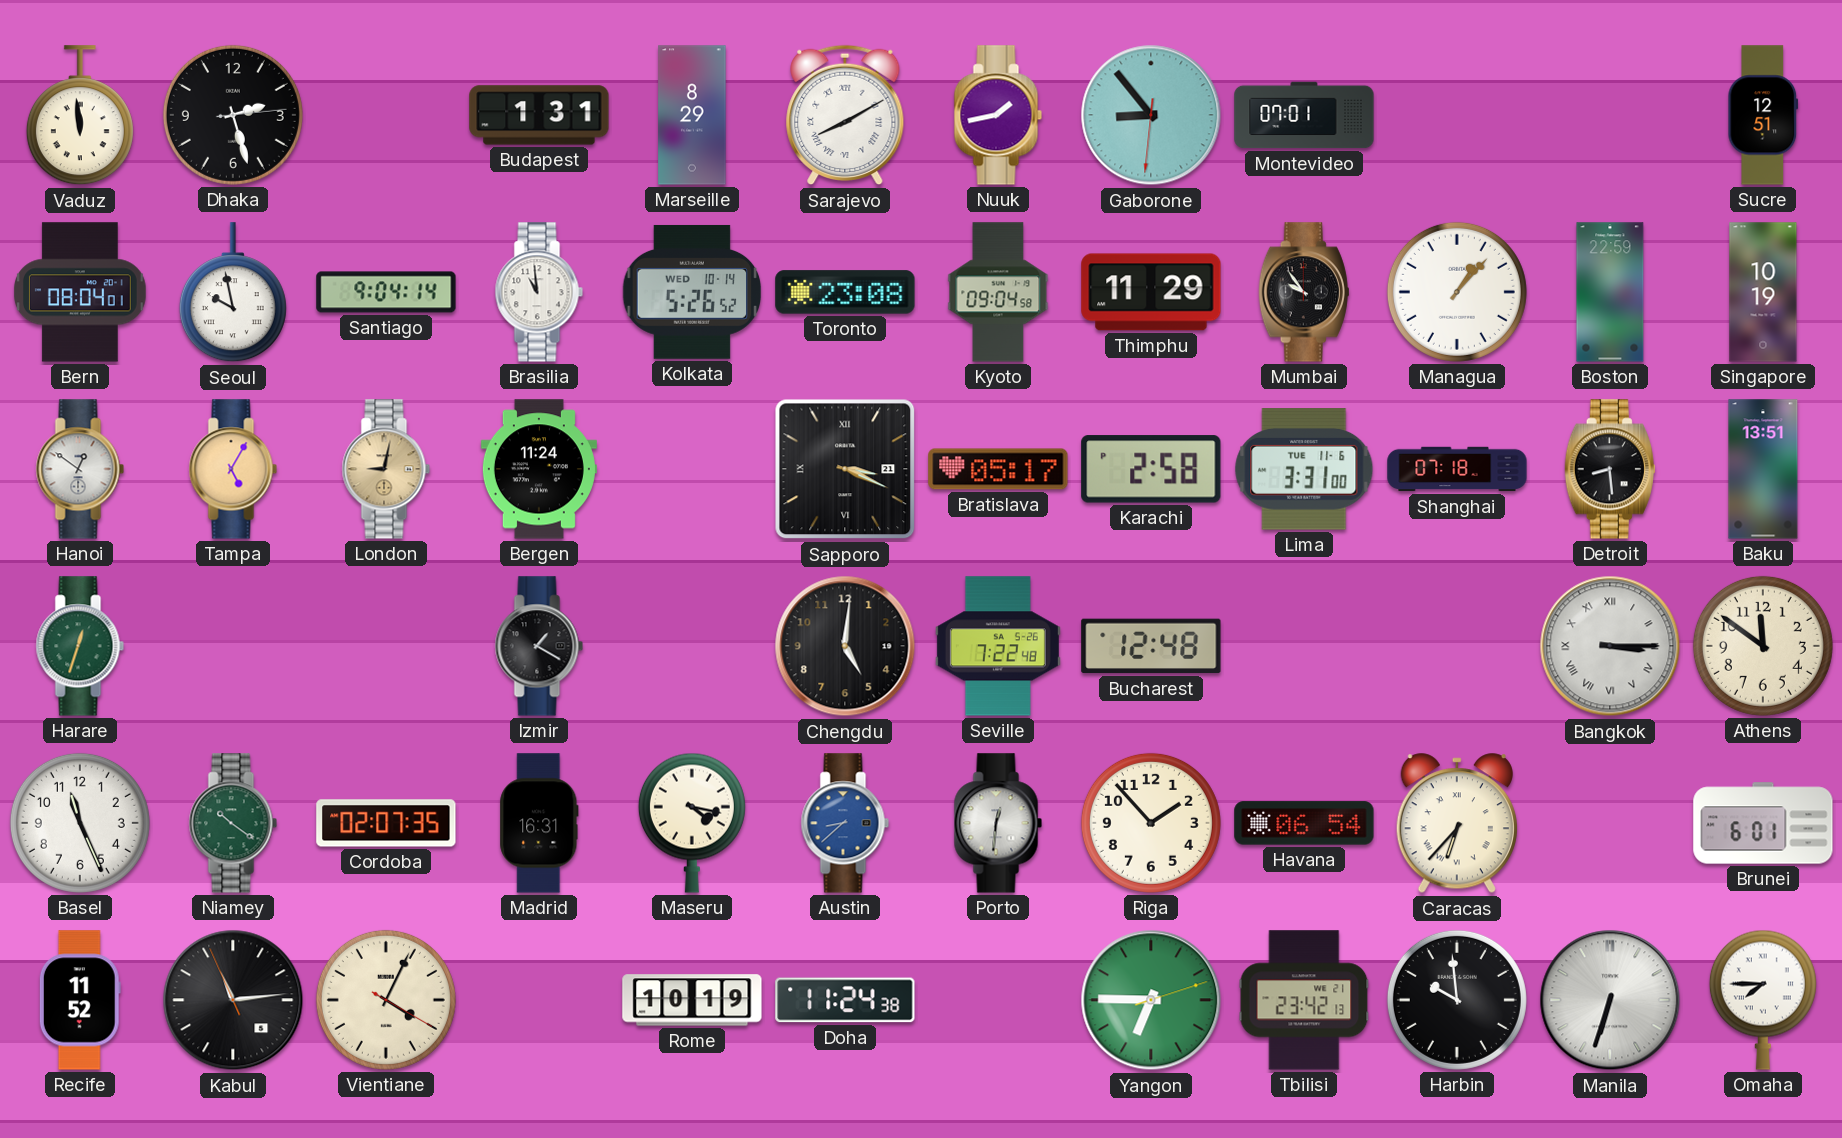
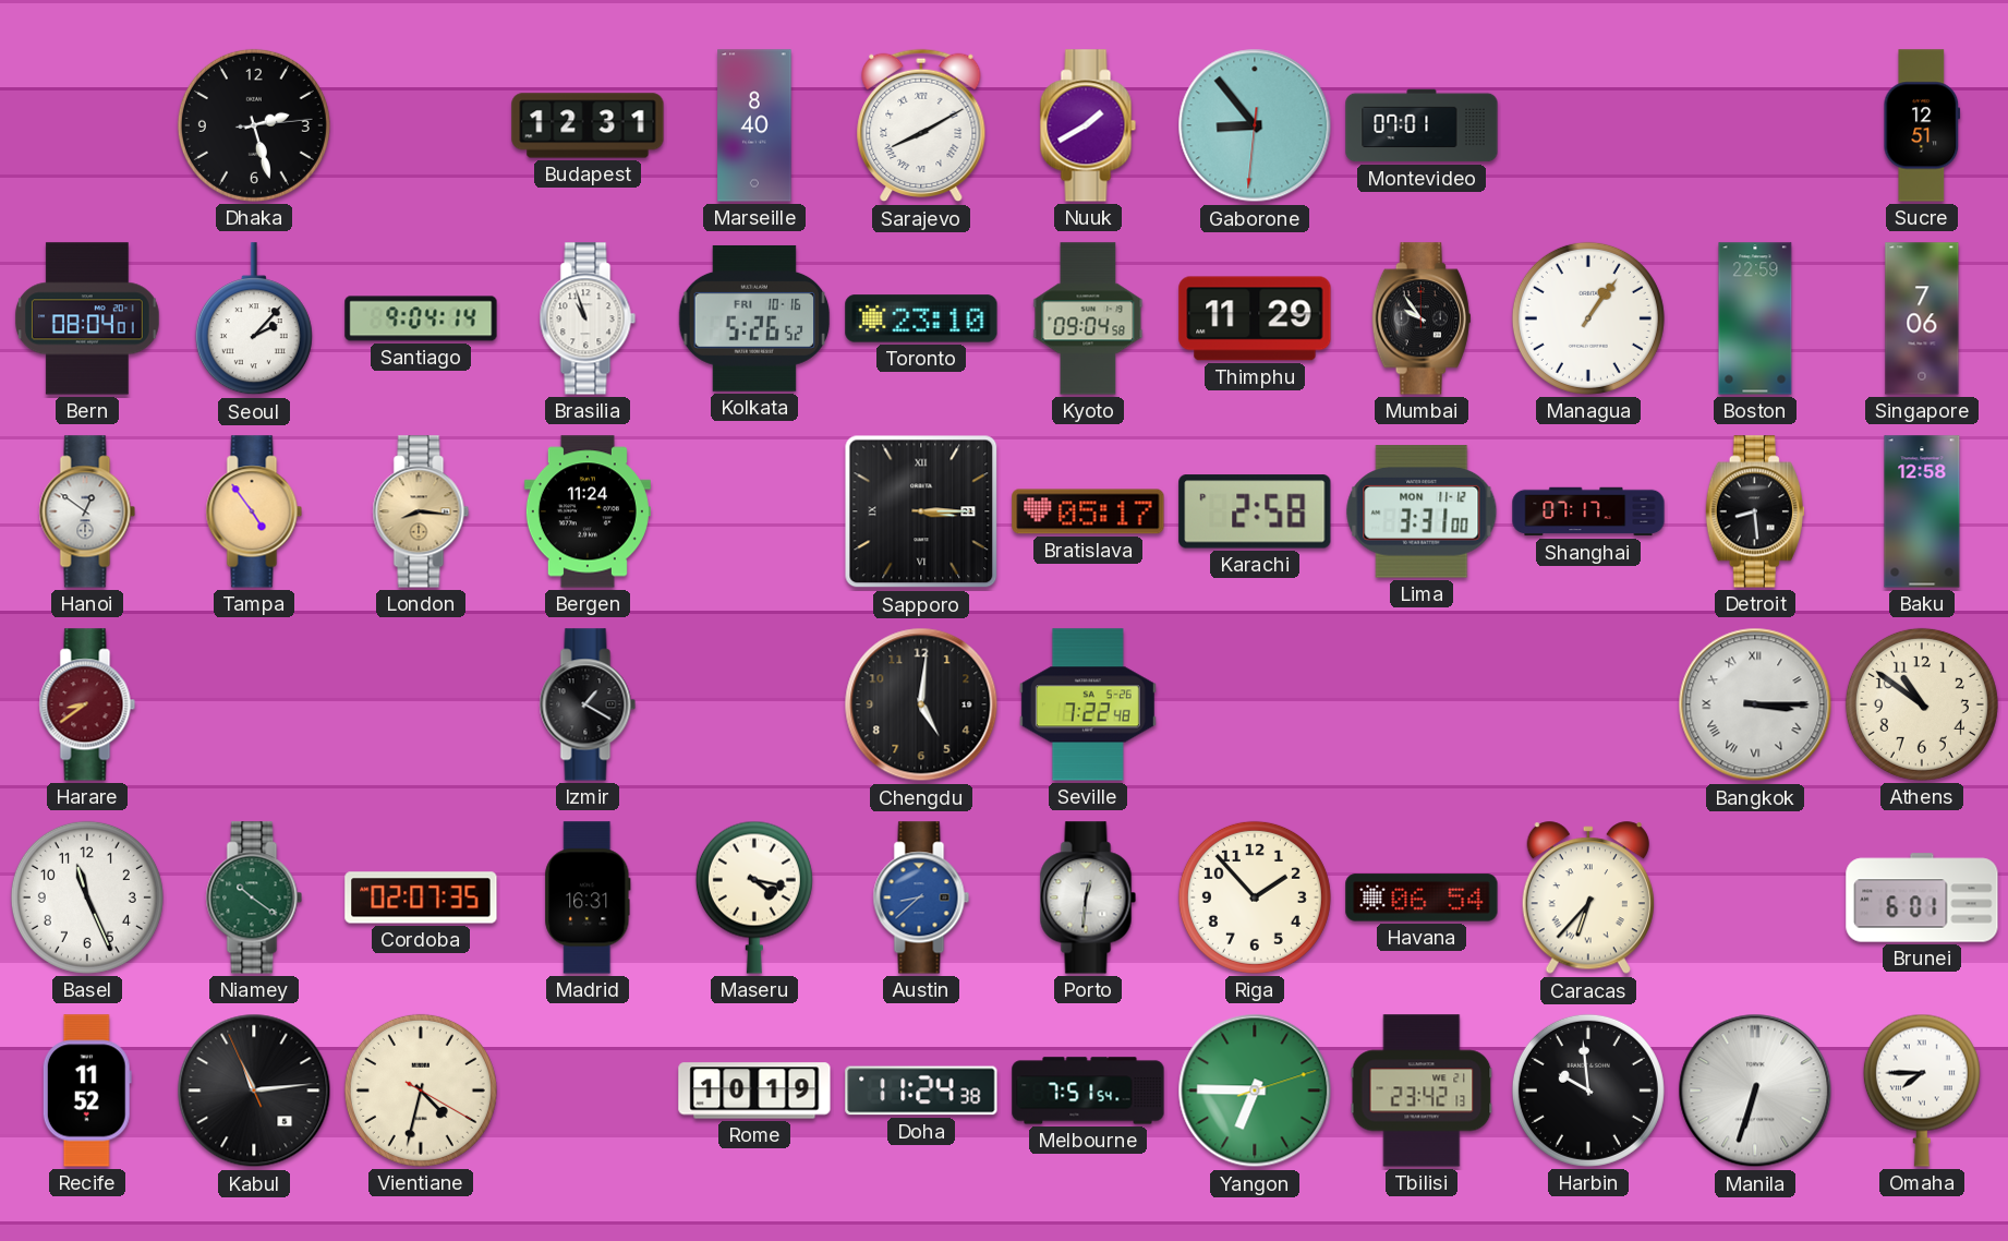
Vaduz: 11:59 -> none
Budapest: 1:31 -> 12:31
Marseille: 8:29 -> 8:40
Nuuk: 1:43 -> 1:40
Seoul: 9:58 -> 2:07
Brasilia: 10:59 -> 10:57
Kolkata date: WED 10-14 -> FRI 10-16
Toronto: 23:08 -> 23:10
Managua: 1:07 -> 1:06
Singapore: 10:19 -> 7:06
Tampa: 5:05 -> 4:54
London: 9:02 -> 8:16
Sapporo: 3:19 -> 3:15
Lima date: TUE 11-6 -> MON 11-12
Shanghai: 07:18 -> 07:17
Baku: 13:51 -> 12:58
Harare: 12:33 -> 8:39
Harare dial: green -> burgundy
Bucharest: 12:48 -> none
Athens: 11:51 -> 10:51
Vientiane: 4:04 -> 4:32
Melbourne: none -> 7:51
